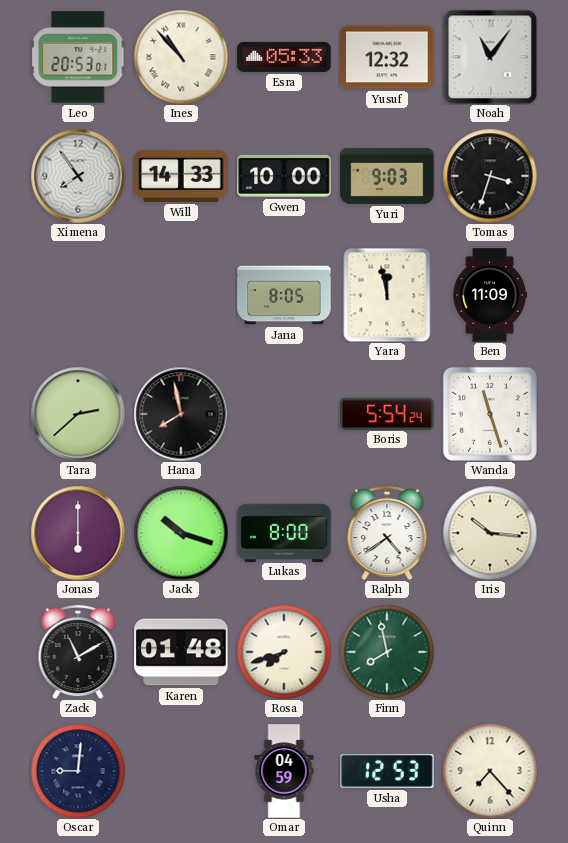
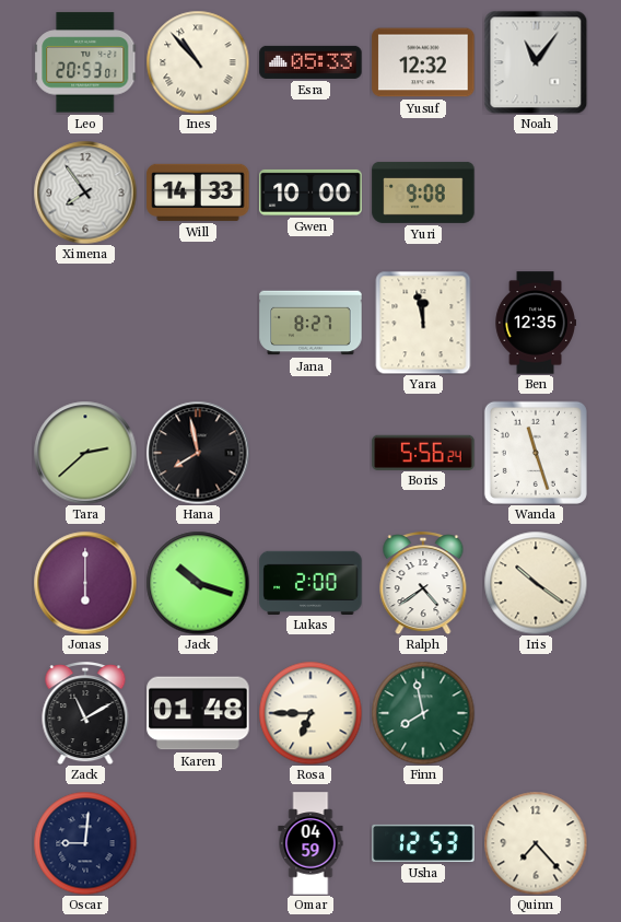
Yuri: 9:03 -> 9:08
Tomas: 3:33 -> none
Jana: 8:05 -> 8:27
Ben: 11:09 -> 12:35
Boris: 5:54 -> 5:56
Lukas: 8:00 -> 2:00
Iris: 10:16 -> 10:21
Rosa: 7:42 -> 6:45
